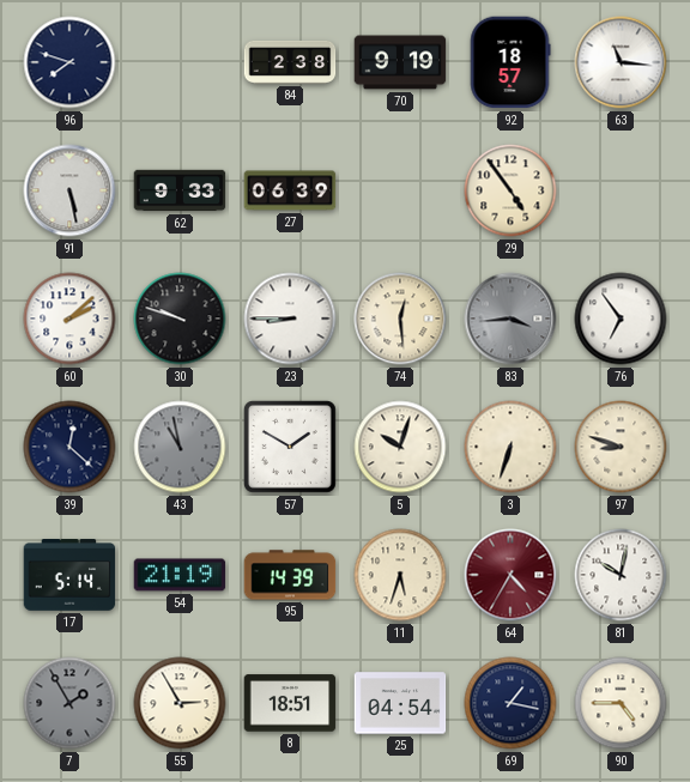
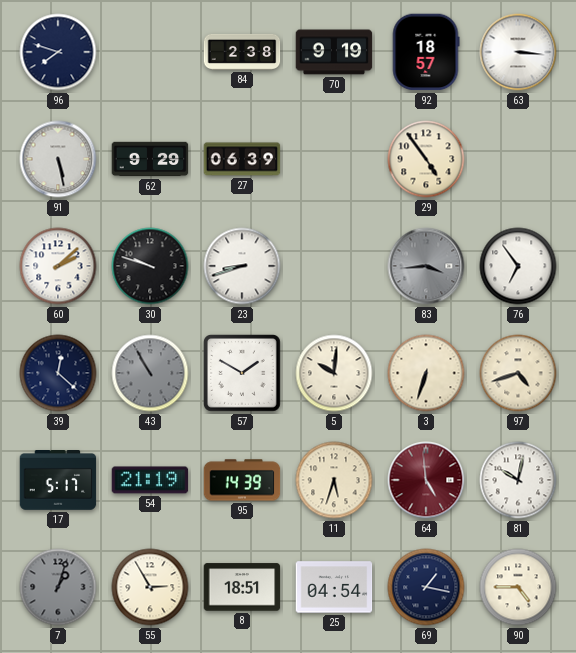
63: 11:16 -> 3:16
62: 9:33 -> 9:29
23: 8:45 -> 8:42
74: 12:29 -> none
43: 10:58 -> 10:55
5: 10:03 -> 10:01
97: 8:48 -> 4:42
17: 5:14 -> 5:17
64: 4:35 -> 4:59
7: 1:55 -> 1:03
